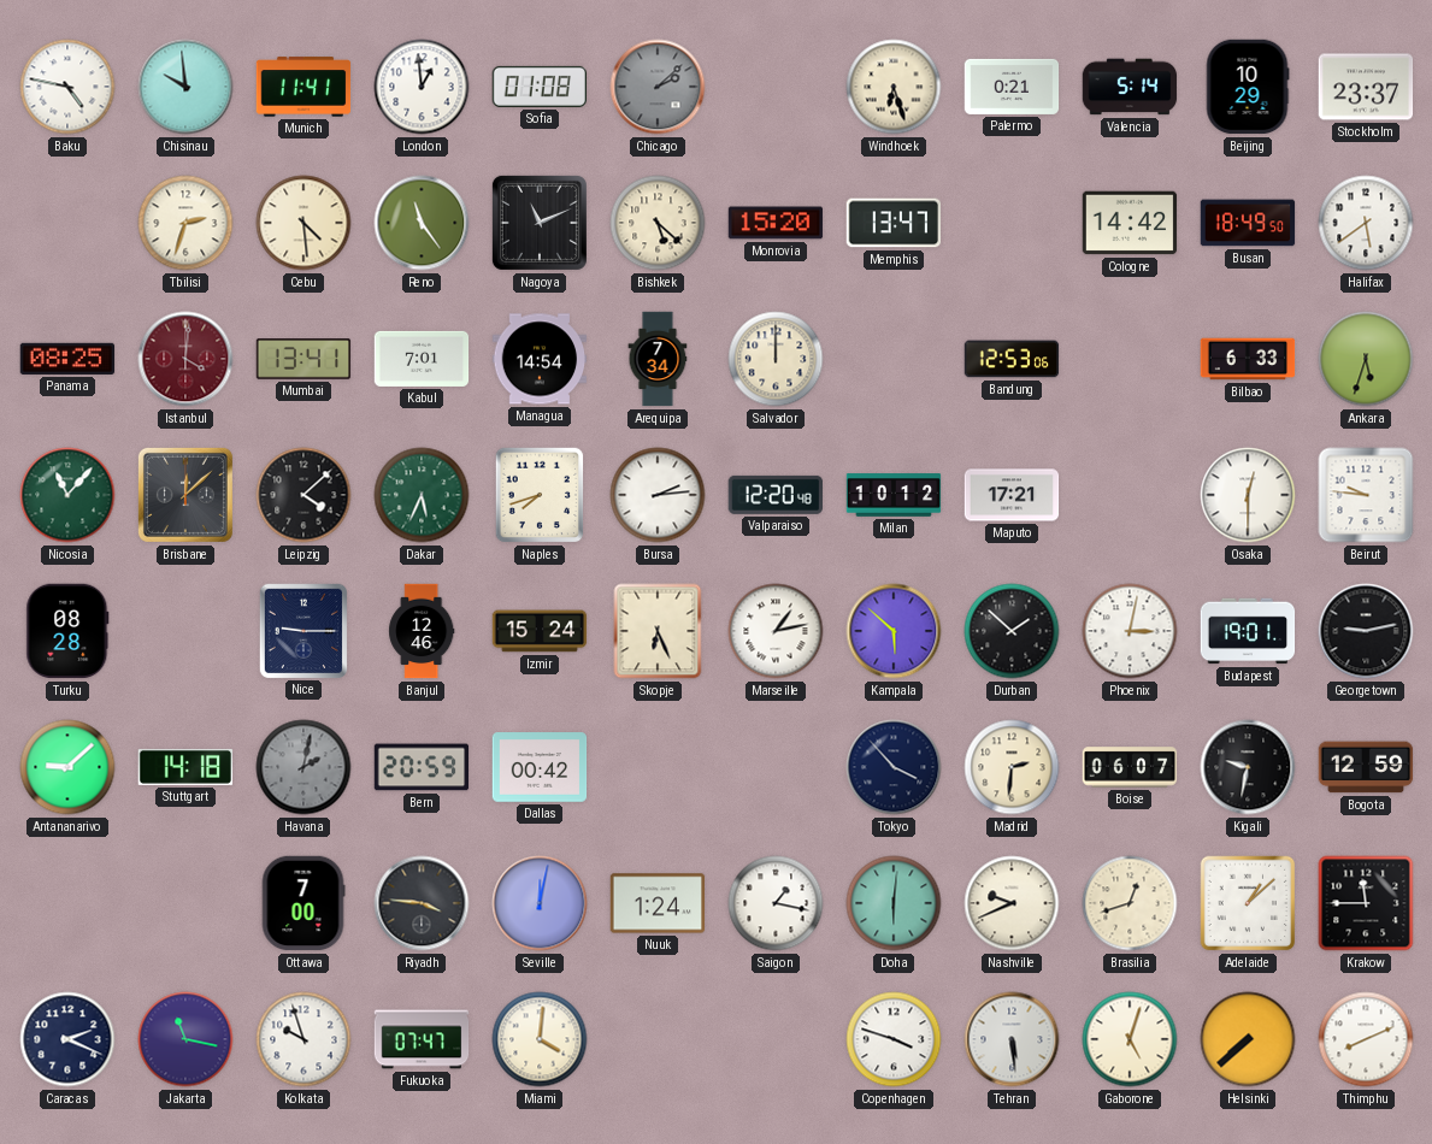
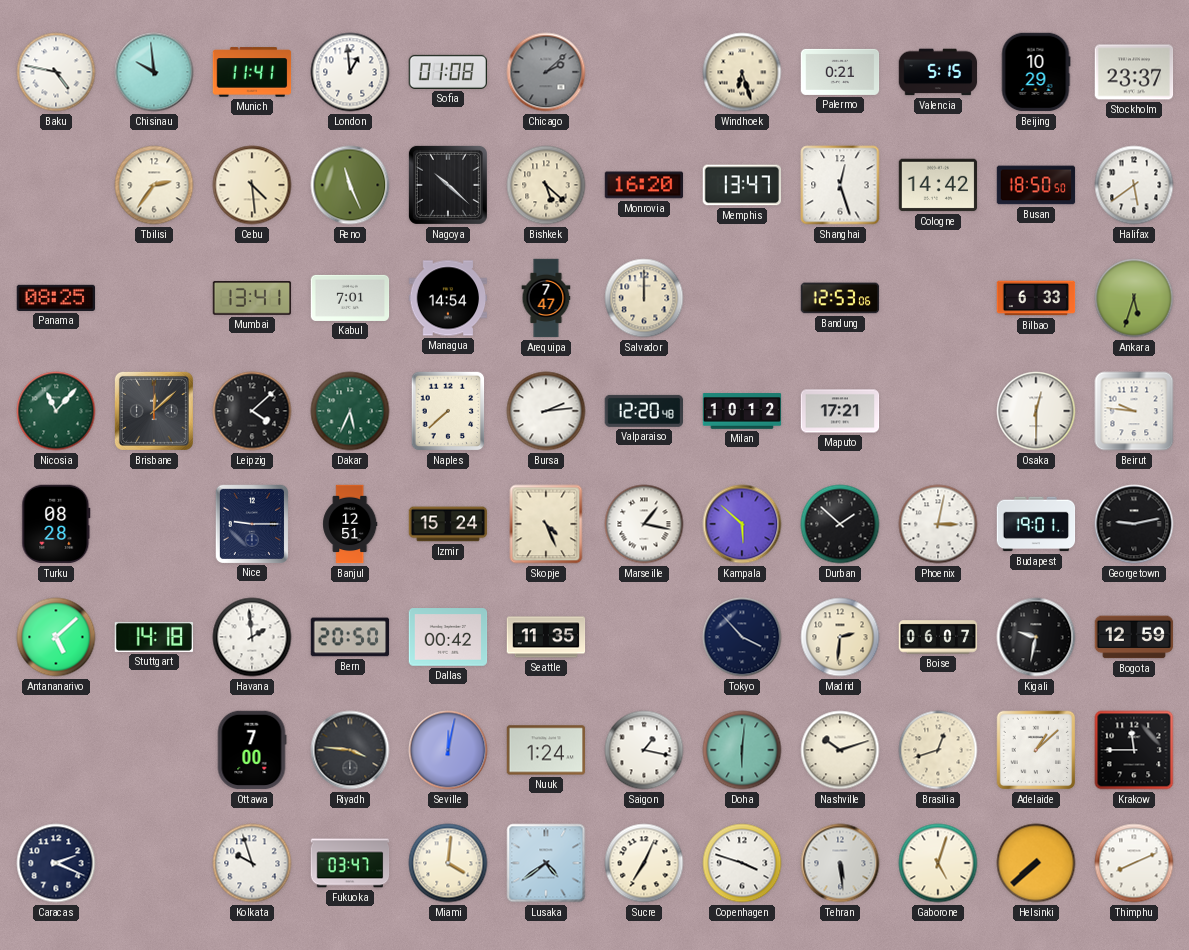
Valencia: 5:14 -> 5:15
Tbilisi: 2:33 -> 2:36
Reno: 11:24 -> 11:26
Nagoya: 11:11 -> 10:22
Monrovia: 15:20 -> 16:20
Shanghai: none -> 12:27
Busan: 18:49 -> 18:50
Istanbul: 4:01 -> none
Arequipa: 7:34 -> 7:47
Naples: 7:42 -> 7:38
Banjul: 12:46 -> 12:51
Skopje: 6:26 -> 4:26
Marseille: 1:13 -> 1:17
Antananarivo: 9:08 -> 5:08
Havana: 2:02 -> 1:59
Havana dial: grey -> white
Bern: 20:59 -> 20:50
Seattle: none -> 11:35
Nashville: 9:41 -> 10:12
Jakarta: 11:17 -> none
Fukuoka: 07:47 -> 03:47
Lusaka: none -> 4:39
Sucre: none -> 7:04
